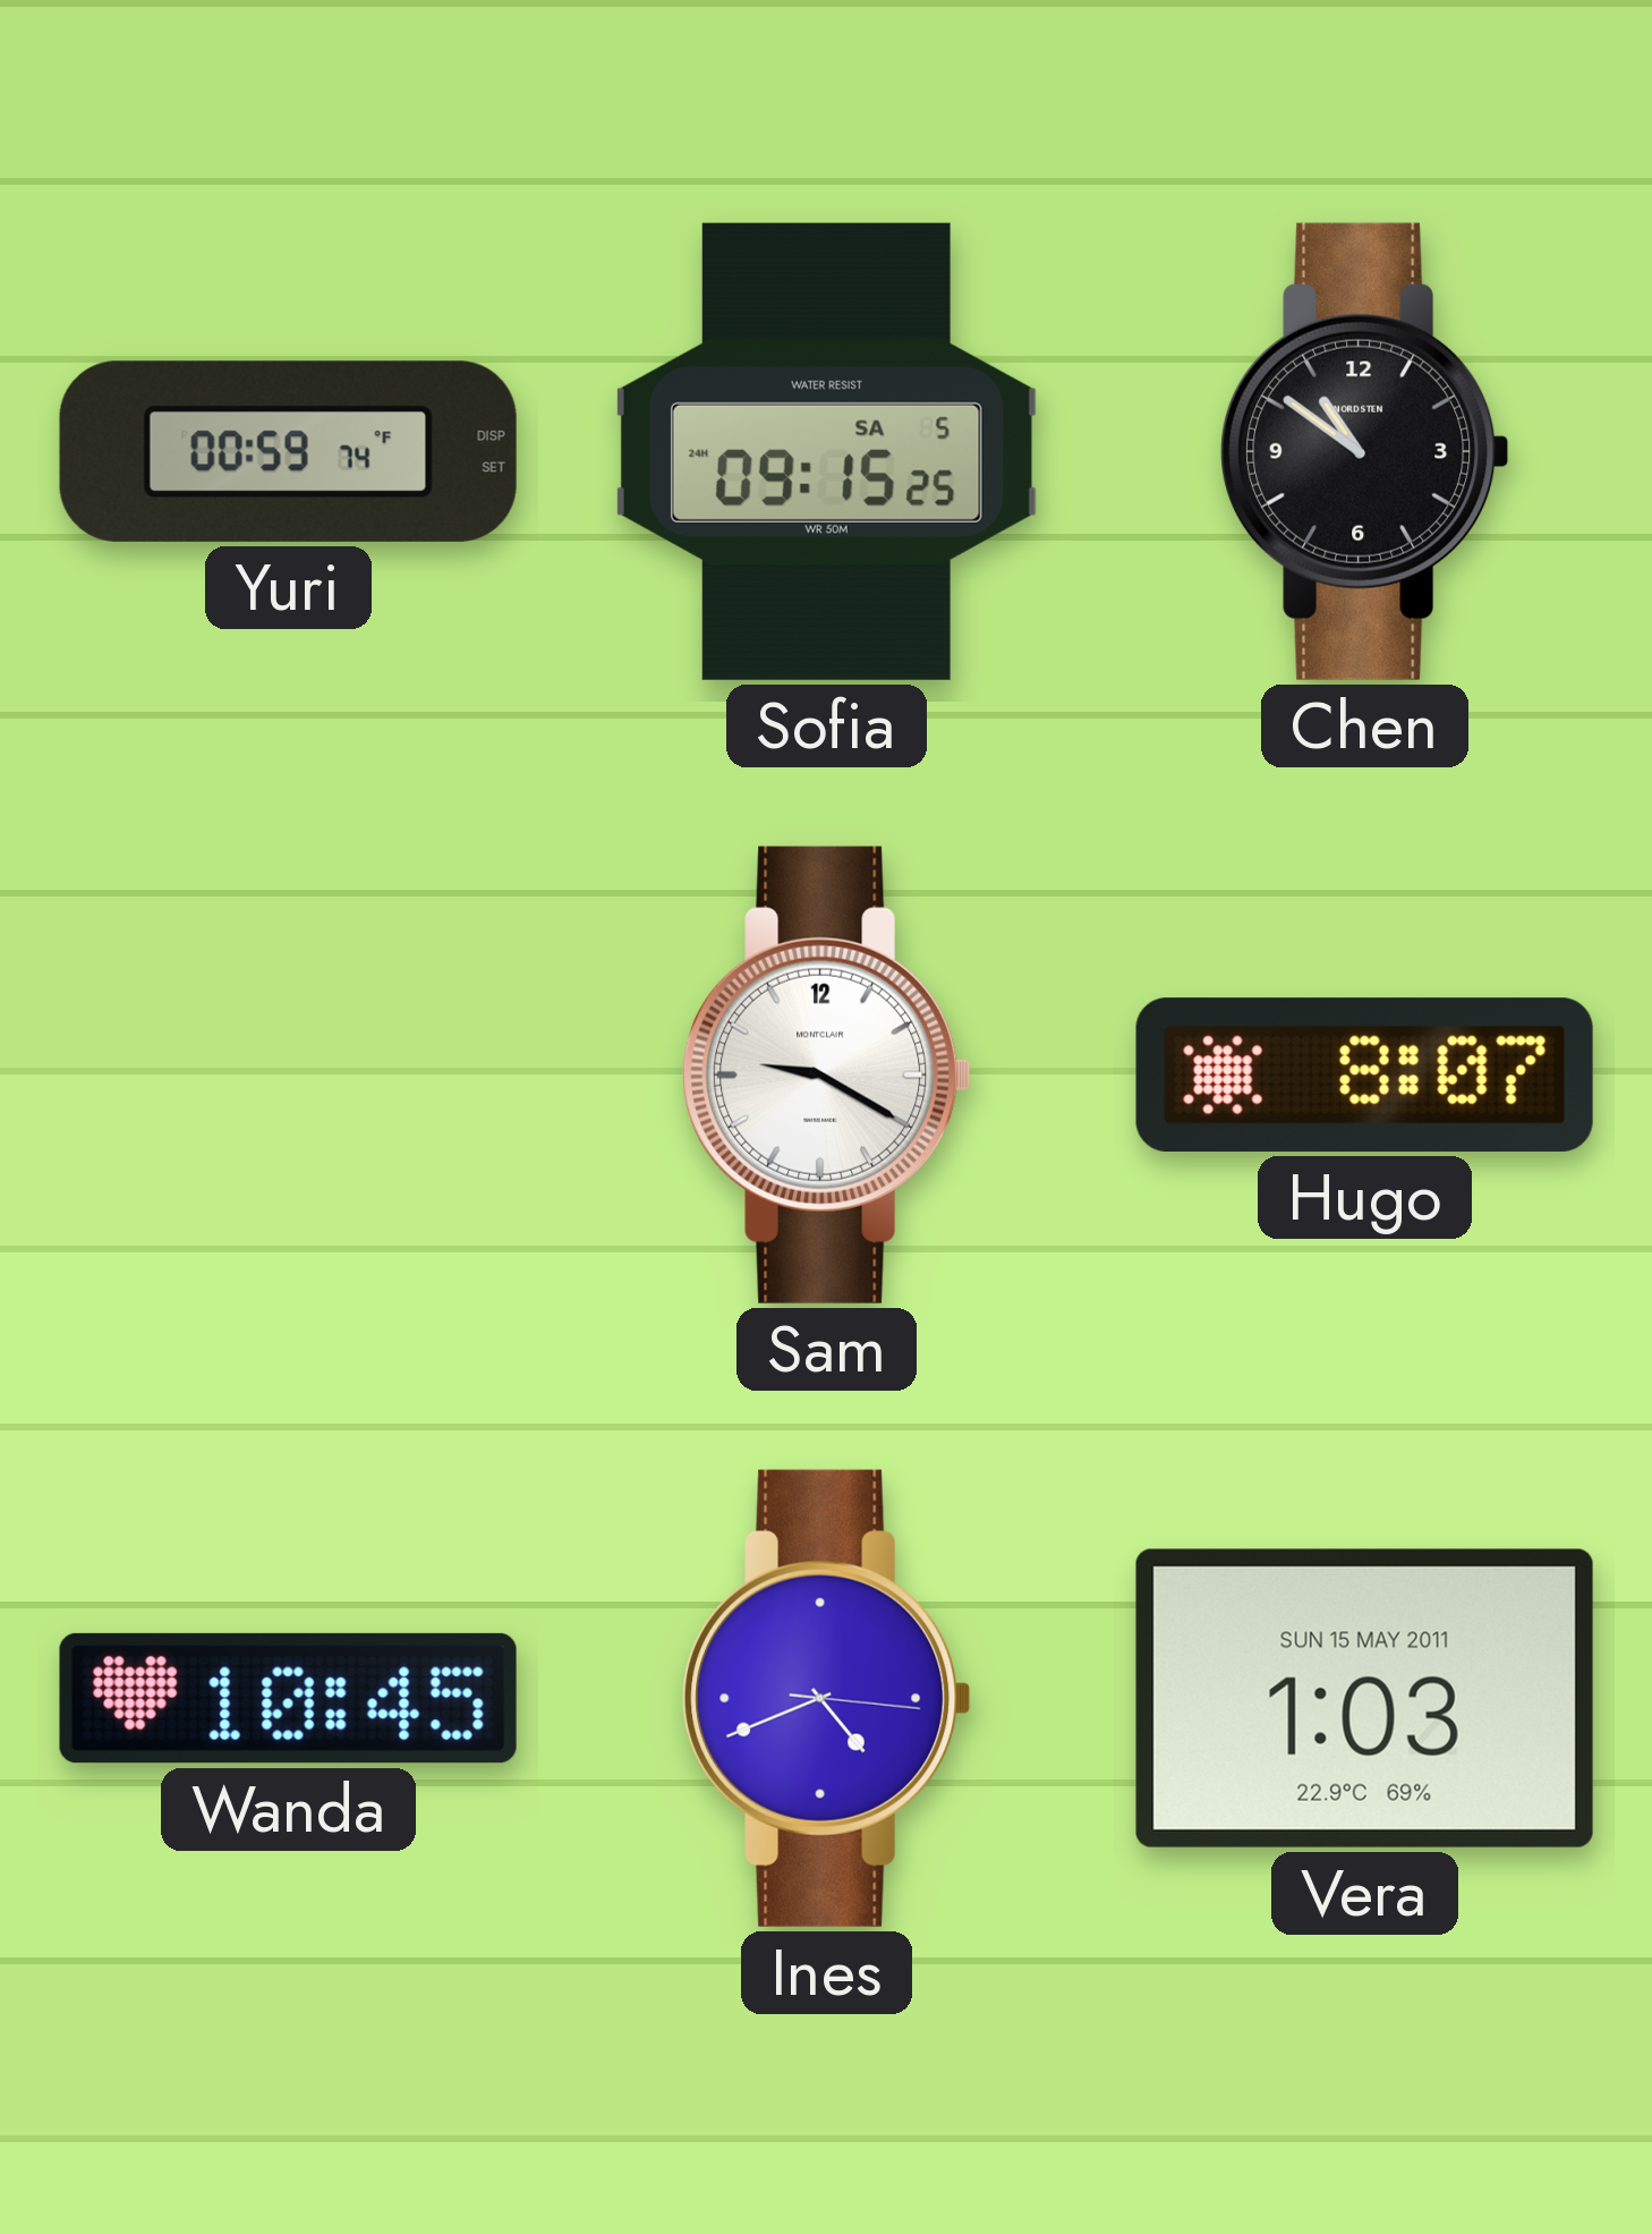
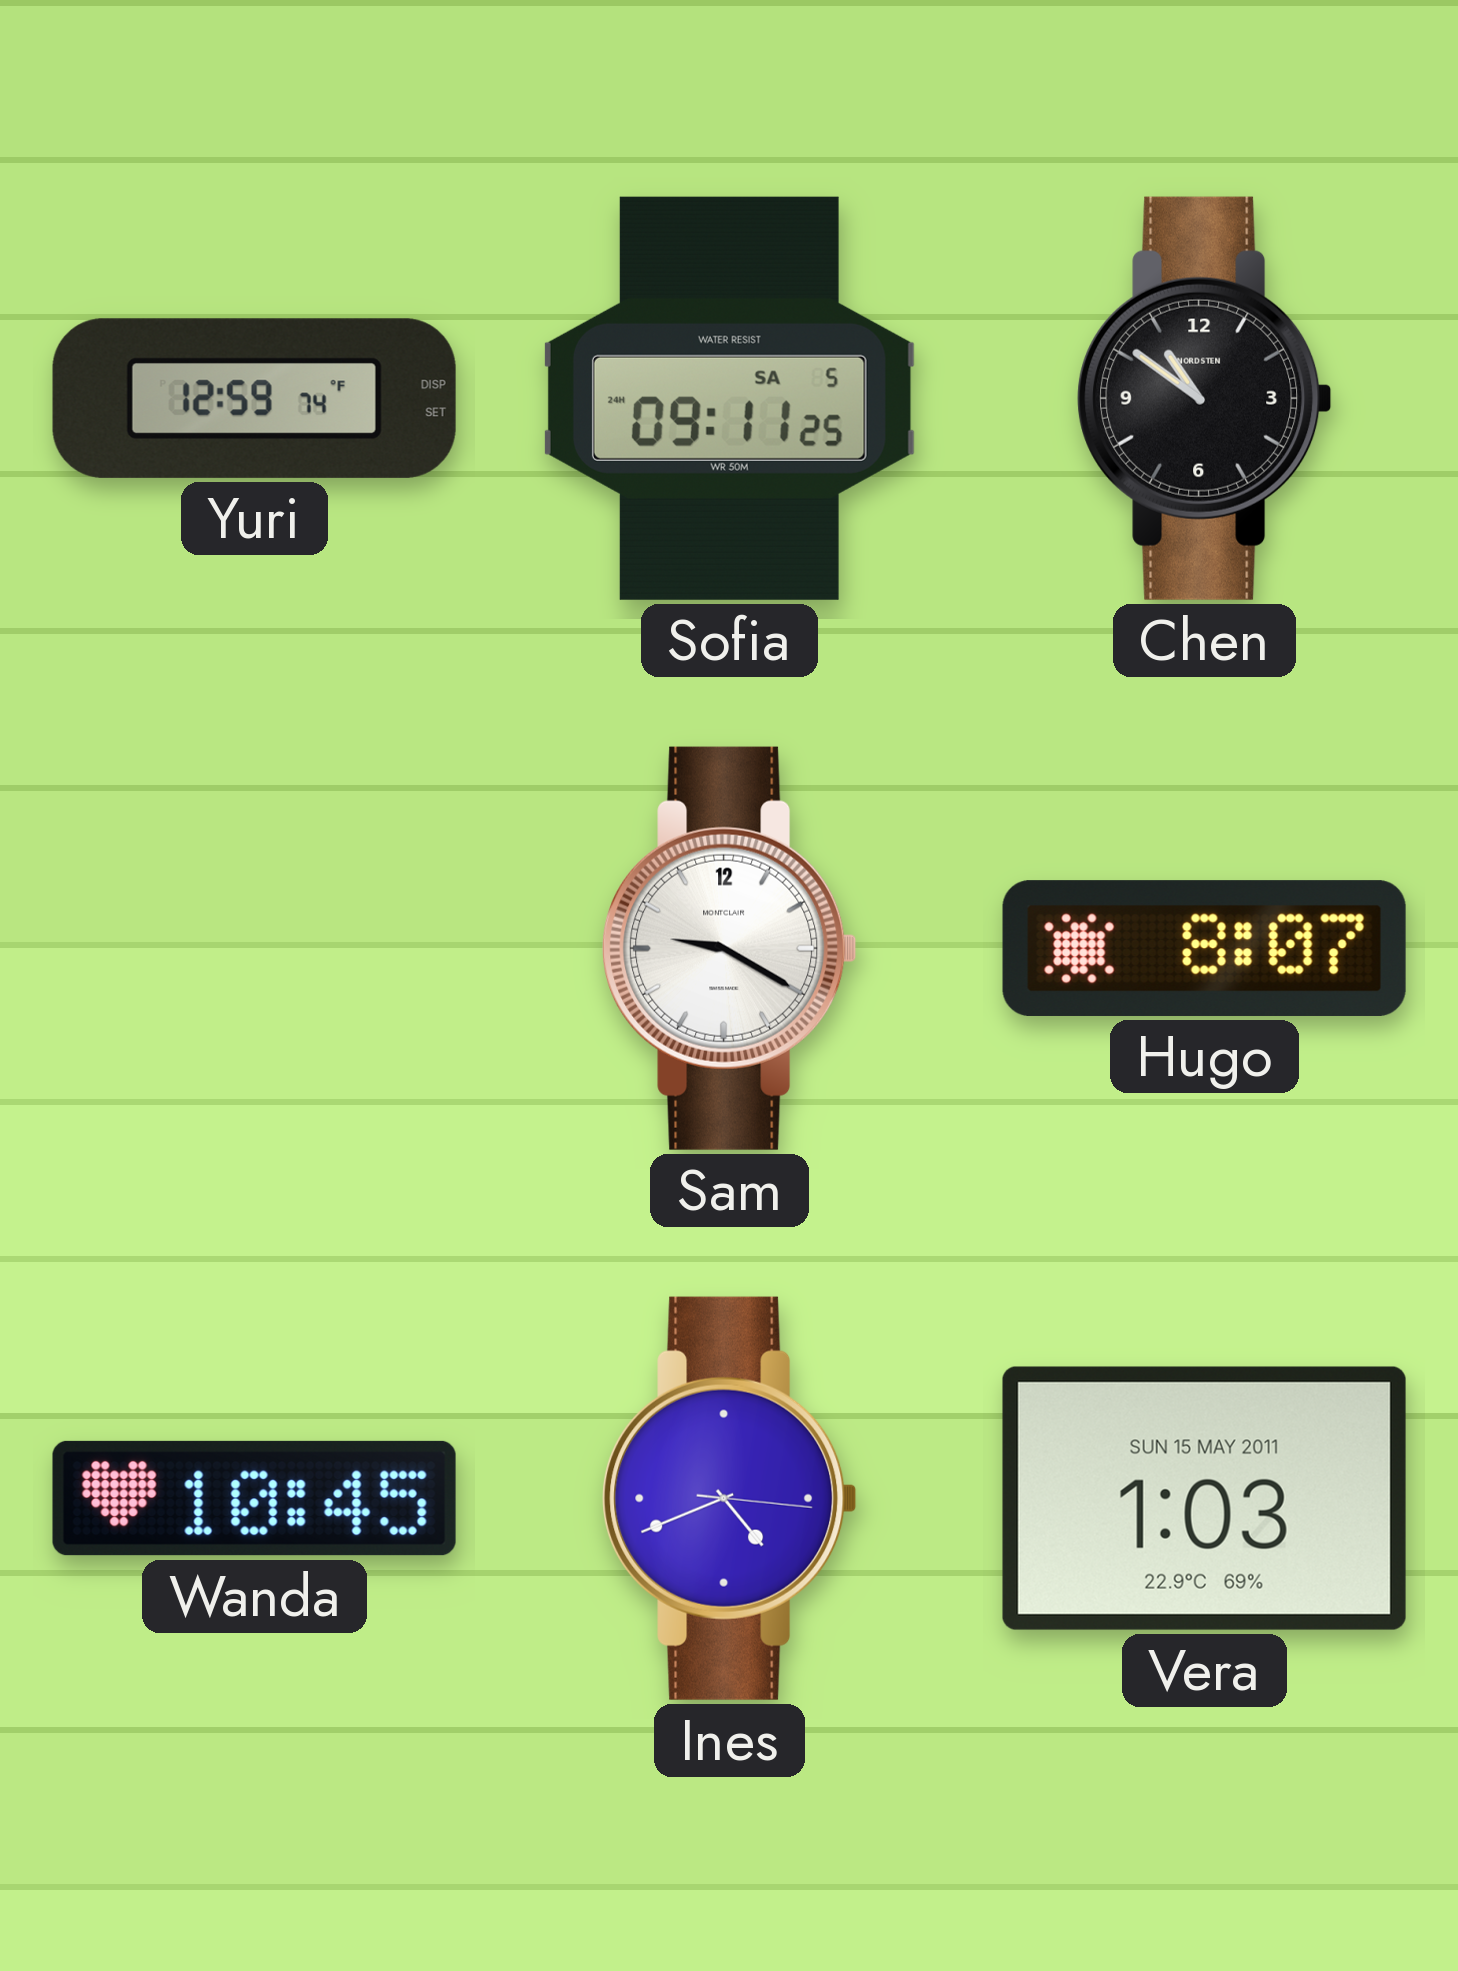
Yuri: 00:59 -> 12:59
Sofia: 09:15 -> 09:11
